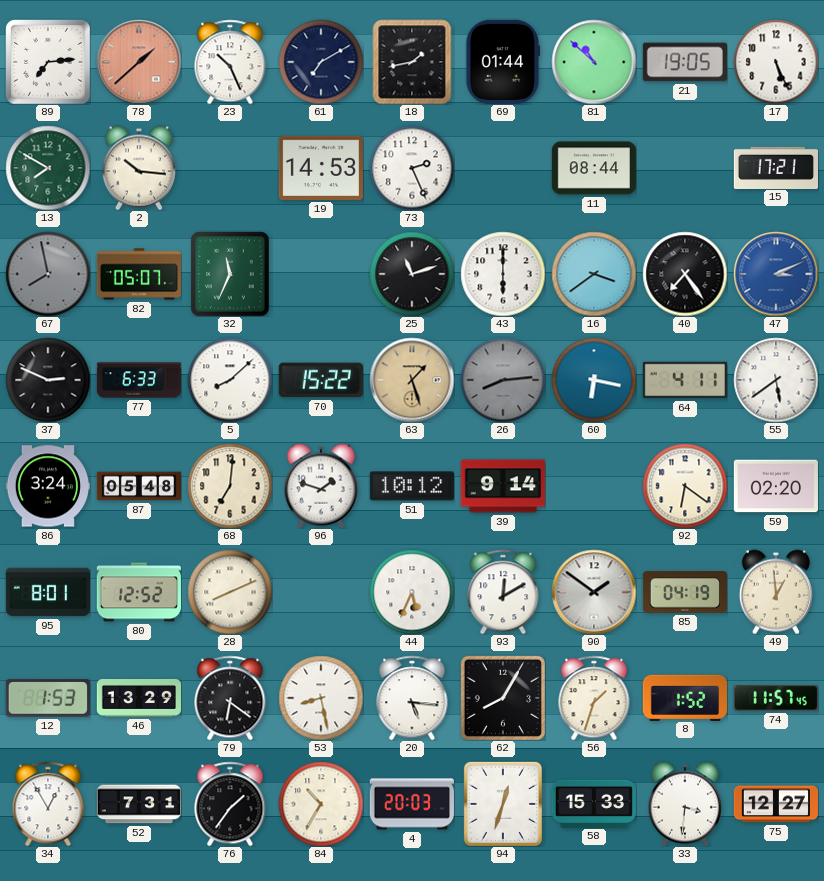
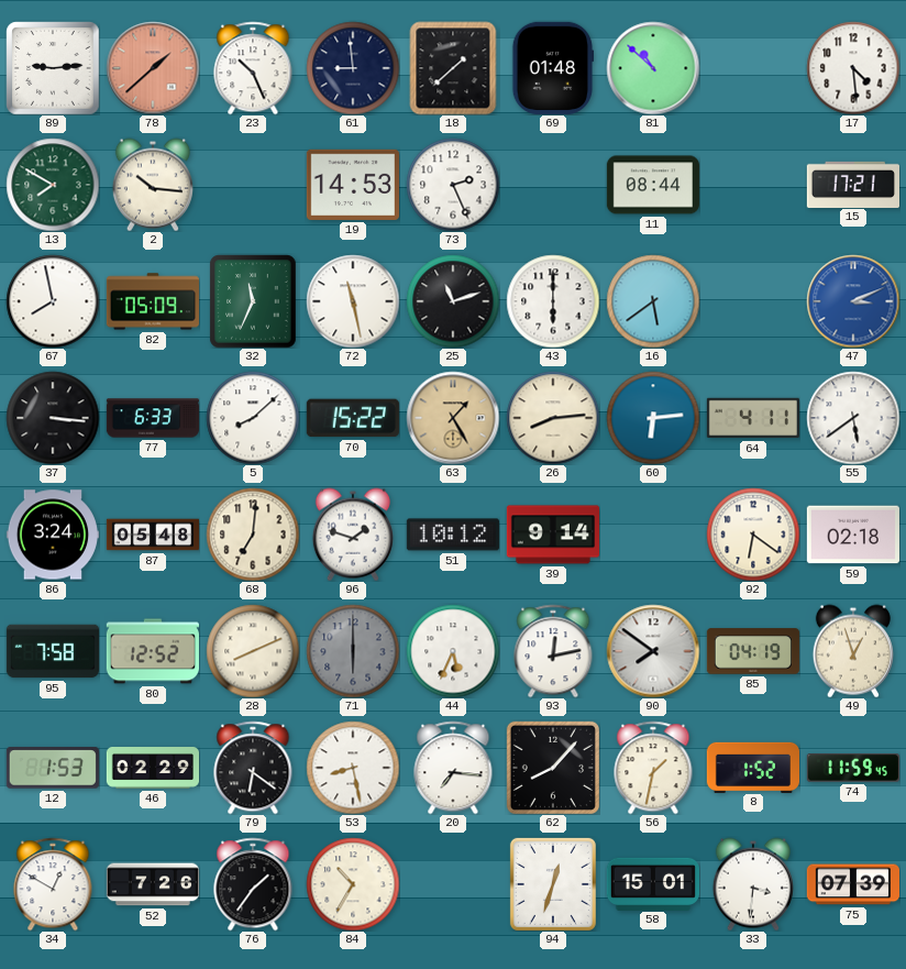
89: 7:14 -> 9:14
61: 7:10 -> 8:59
18: 1:43 -> 1:38
69: 01:44 -> 01:48
21: 19:05 -> none
17: 5:26 -> 4:29
67 dial: grey -> white
82: 05:07 -> 05:09
72: none -> 11:28
16: 3:39 -> 5:39
40: 7:24 -> none
37: 2:49 -> 3:16
63: 1:27 -> 1:25
26 dial: grey -> cream
60: 6:17 -> 6:14
59: 02:20 -> 02:18
95: 8:01 -> 7:58
71: none -> 6:00
93: 12:10 -> 12:13
90: 1:51 -> 7:51
49: 12:59 -> 12:57
46: 13:29 -> 02:29
20: 5:16 -> 7:16
62: 8:05 -> 8:07
56: 1:33 -> 1:32
74: 11:57 -> 11:59
34: 12:55 -> 12:50
52: 7:31 -> 7:26
4: 20:03 -> none
58: 15:33 -> 15:01
75: 12:27 -> 07:39
